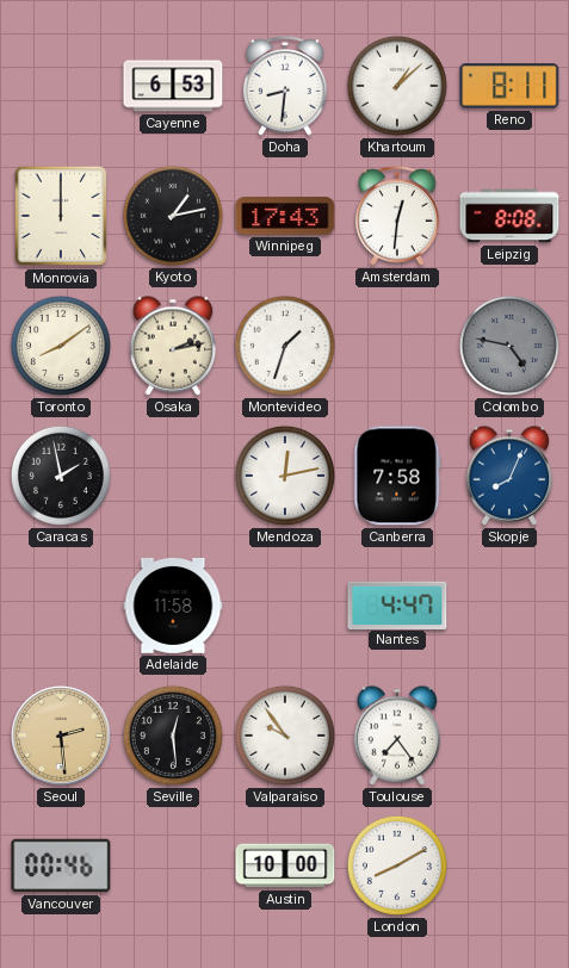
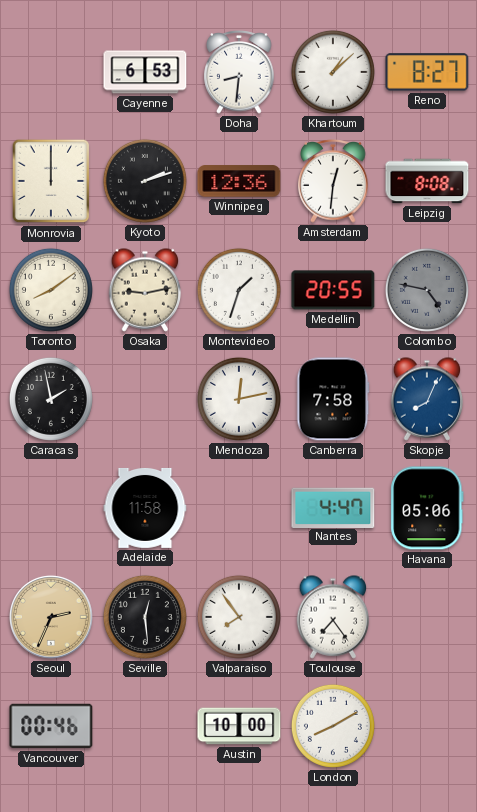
Reno: 8:11 -> 8:27
Kyoto: 1:13 -> 2:12
Winnipeg: 17:43 -> 12:36
Osaka: 2:13 -> 9:13
Medellin: none -> 20:55
Havana: none -> 05:06
Seoul: 2:29 -> 2:34
Valparaiso: 9:54 -> 7:54
